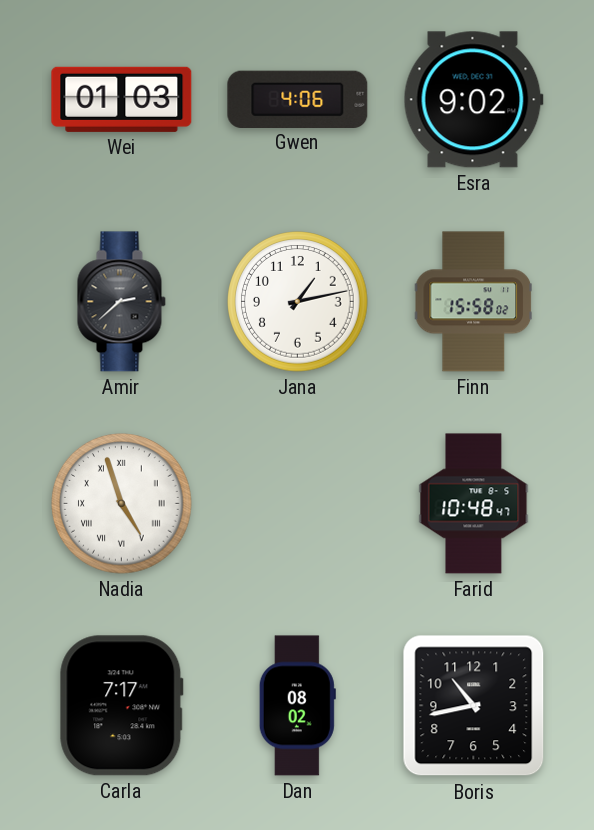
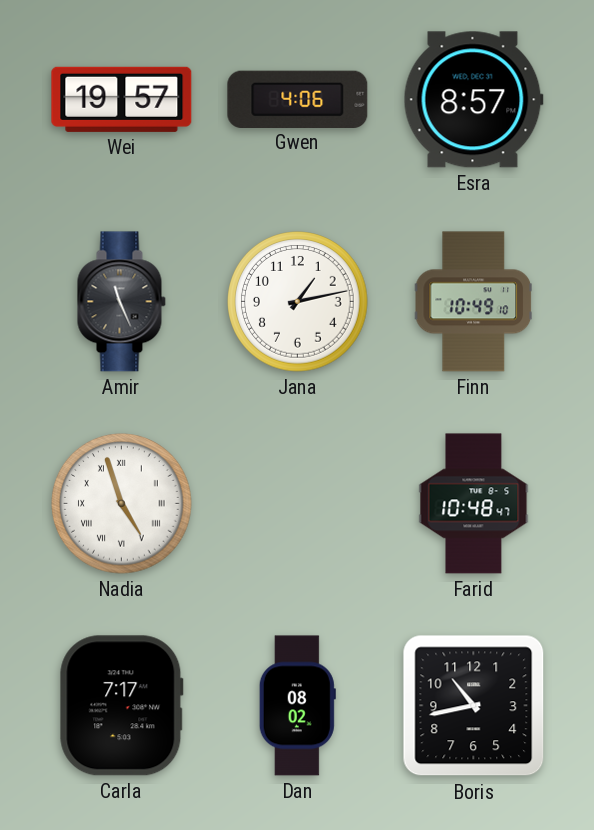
Wei: 01:03 -> 19:57
Esra: 9:02 -> 8:57
Amir: 2:38 -> 11:26
Finn: 15:58 -> 10:49
